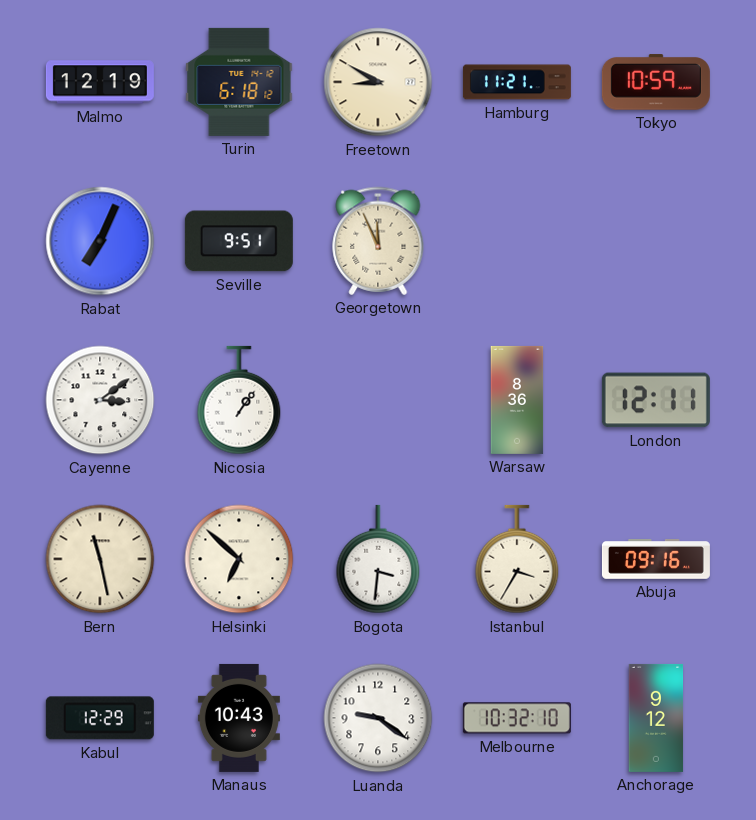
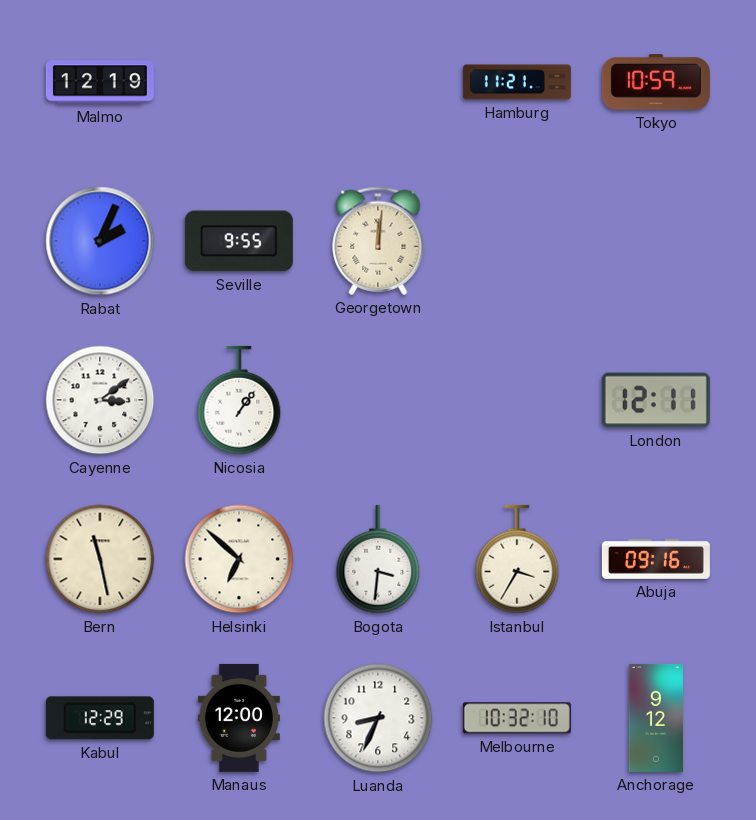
Turin: 6:18 -> none
Freetown: 8:50 -> none
Rabat: 7:04 -> 2:04
Seville: 9:51 -> 9:55
Georgetown: 11:56 -> 12:01
Warsaw: 8:36 -> none
Manaus: 10:43 -> 12:00
Luanda: 9:21 -> 8:34
